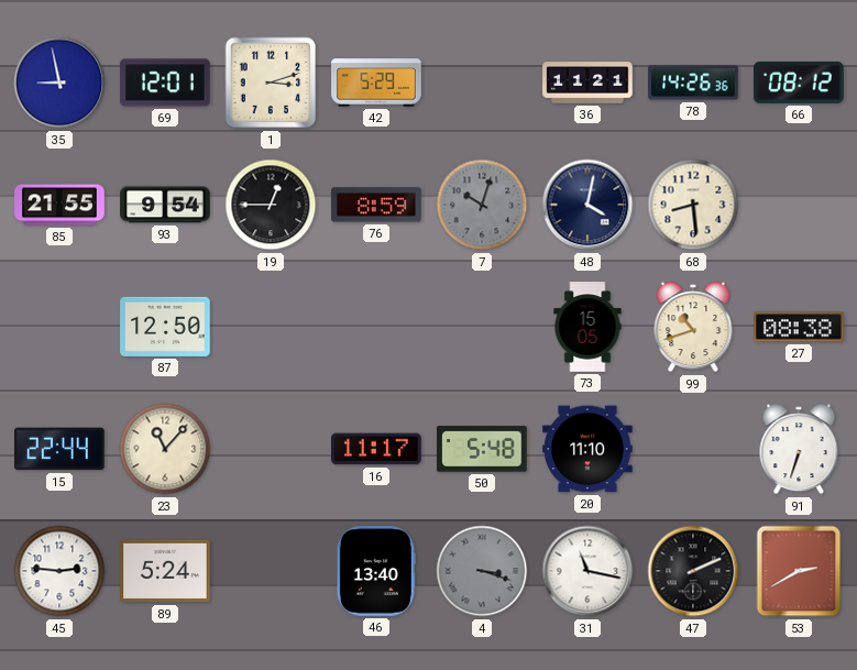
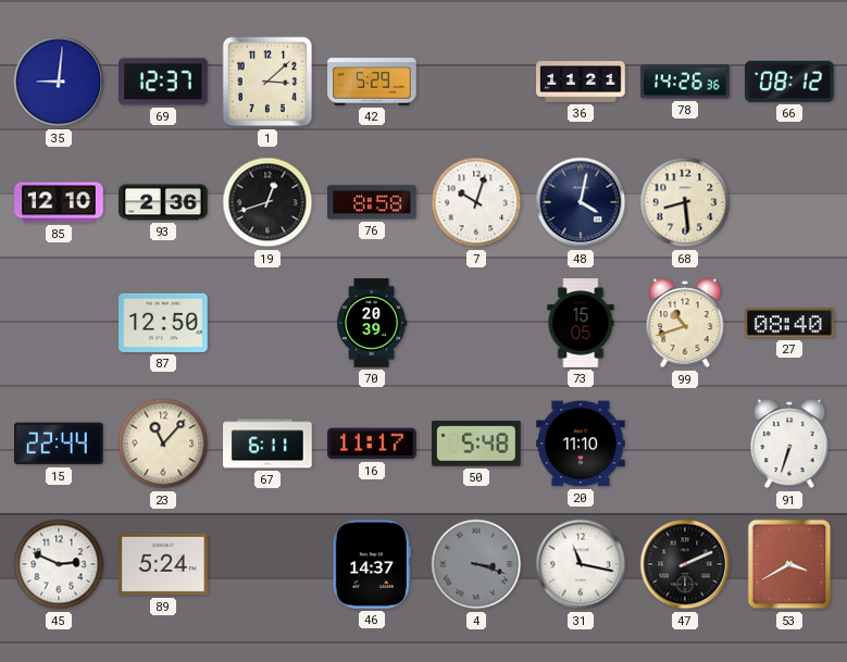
35: 8:58 -> 9:01
69: 12:01 -> 12:37
1: 3:12 -> 3:08
85: 21:55 -> 12:10
93: 9:54 -> 2:36
19: 12:45 -> 12:42
76: 8:59 -> 8:58
7 dial: grey -> white
70: none -> 20:39
27: 08:38 -> 08:40
67: none -> 6:11
45: 2:46 -> 2:49
46: 13:40 -> 14:37
53: 2:40 -> 3:40
